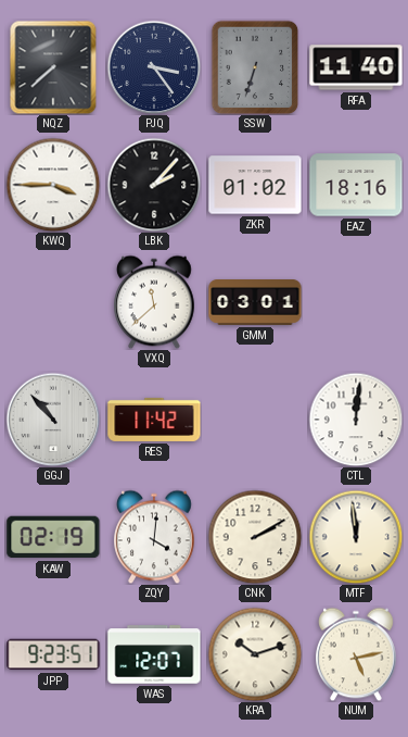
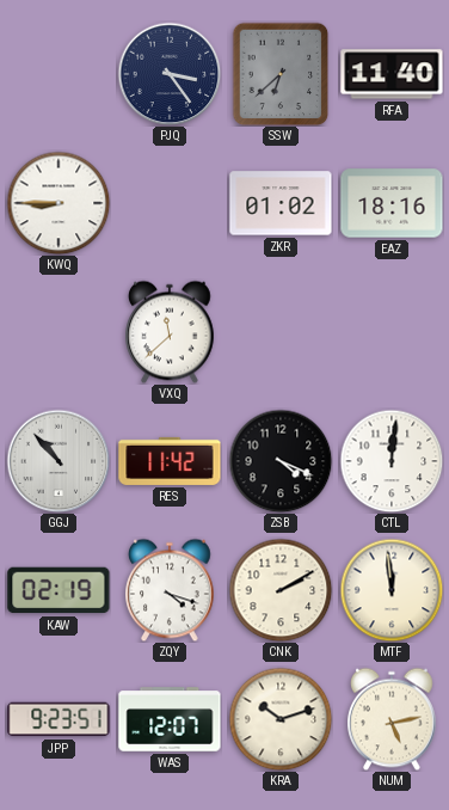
NQZ: 7:38 -> none
SSW: 6:33 -> 6:38
KWQ: 3:45 -> 8:45
LBK: 2:07 -> none
GMM: 03:01 -> none
ZSB: none -> 4:19
ZQY: 4:01 -> 4:18
